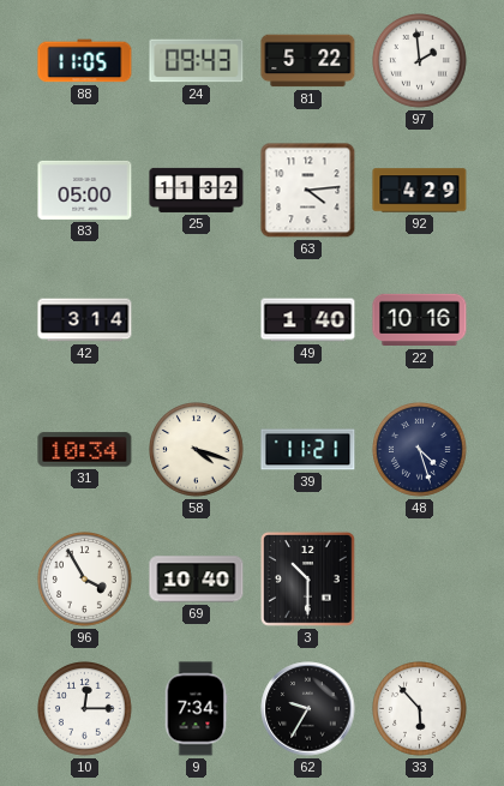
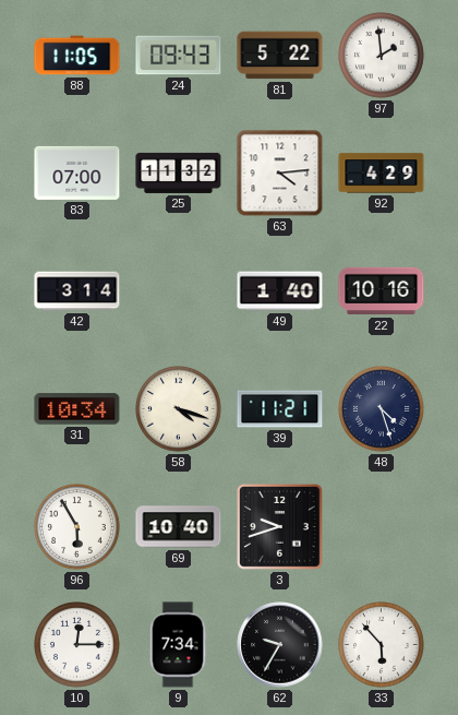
83: 05:00 -> 07:00
96: 3:55 -> 5:55
3: 10:30 -> 9:42
